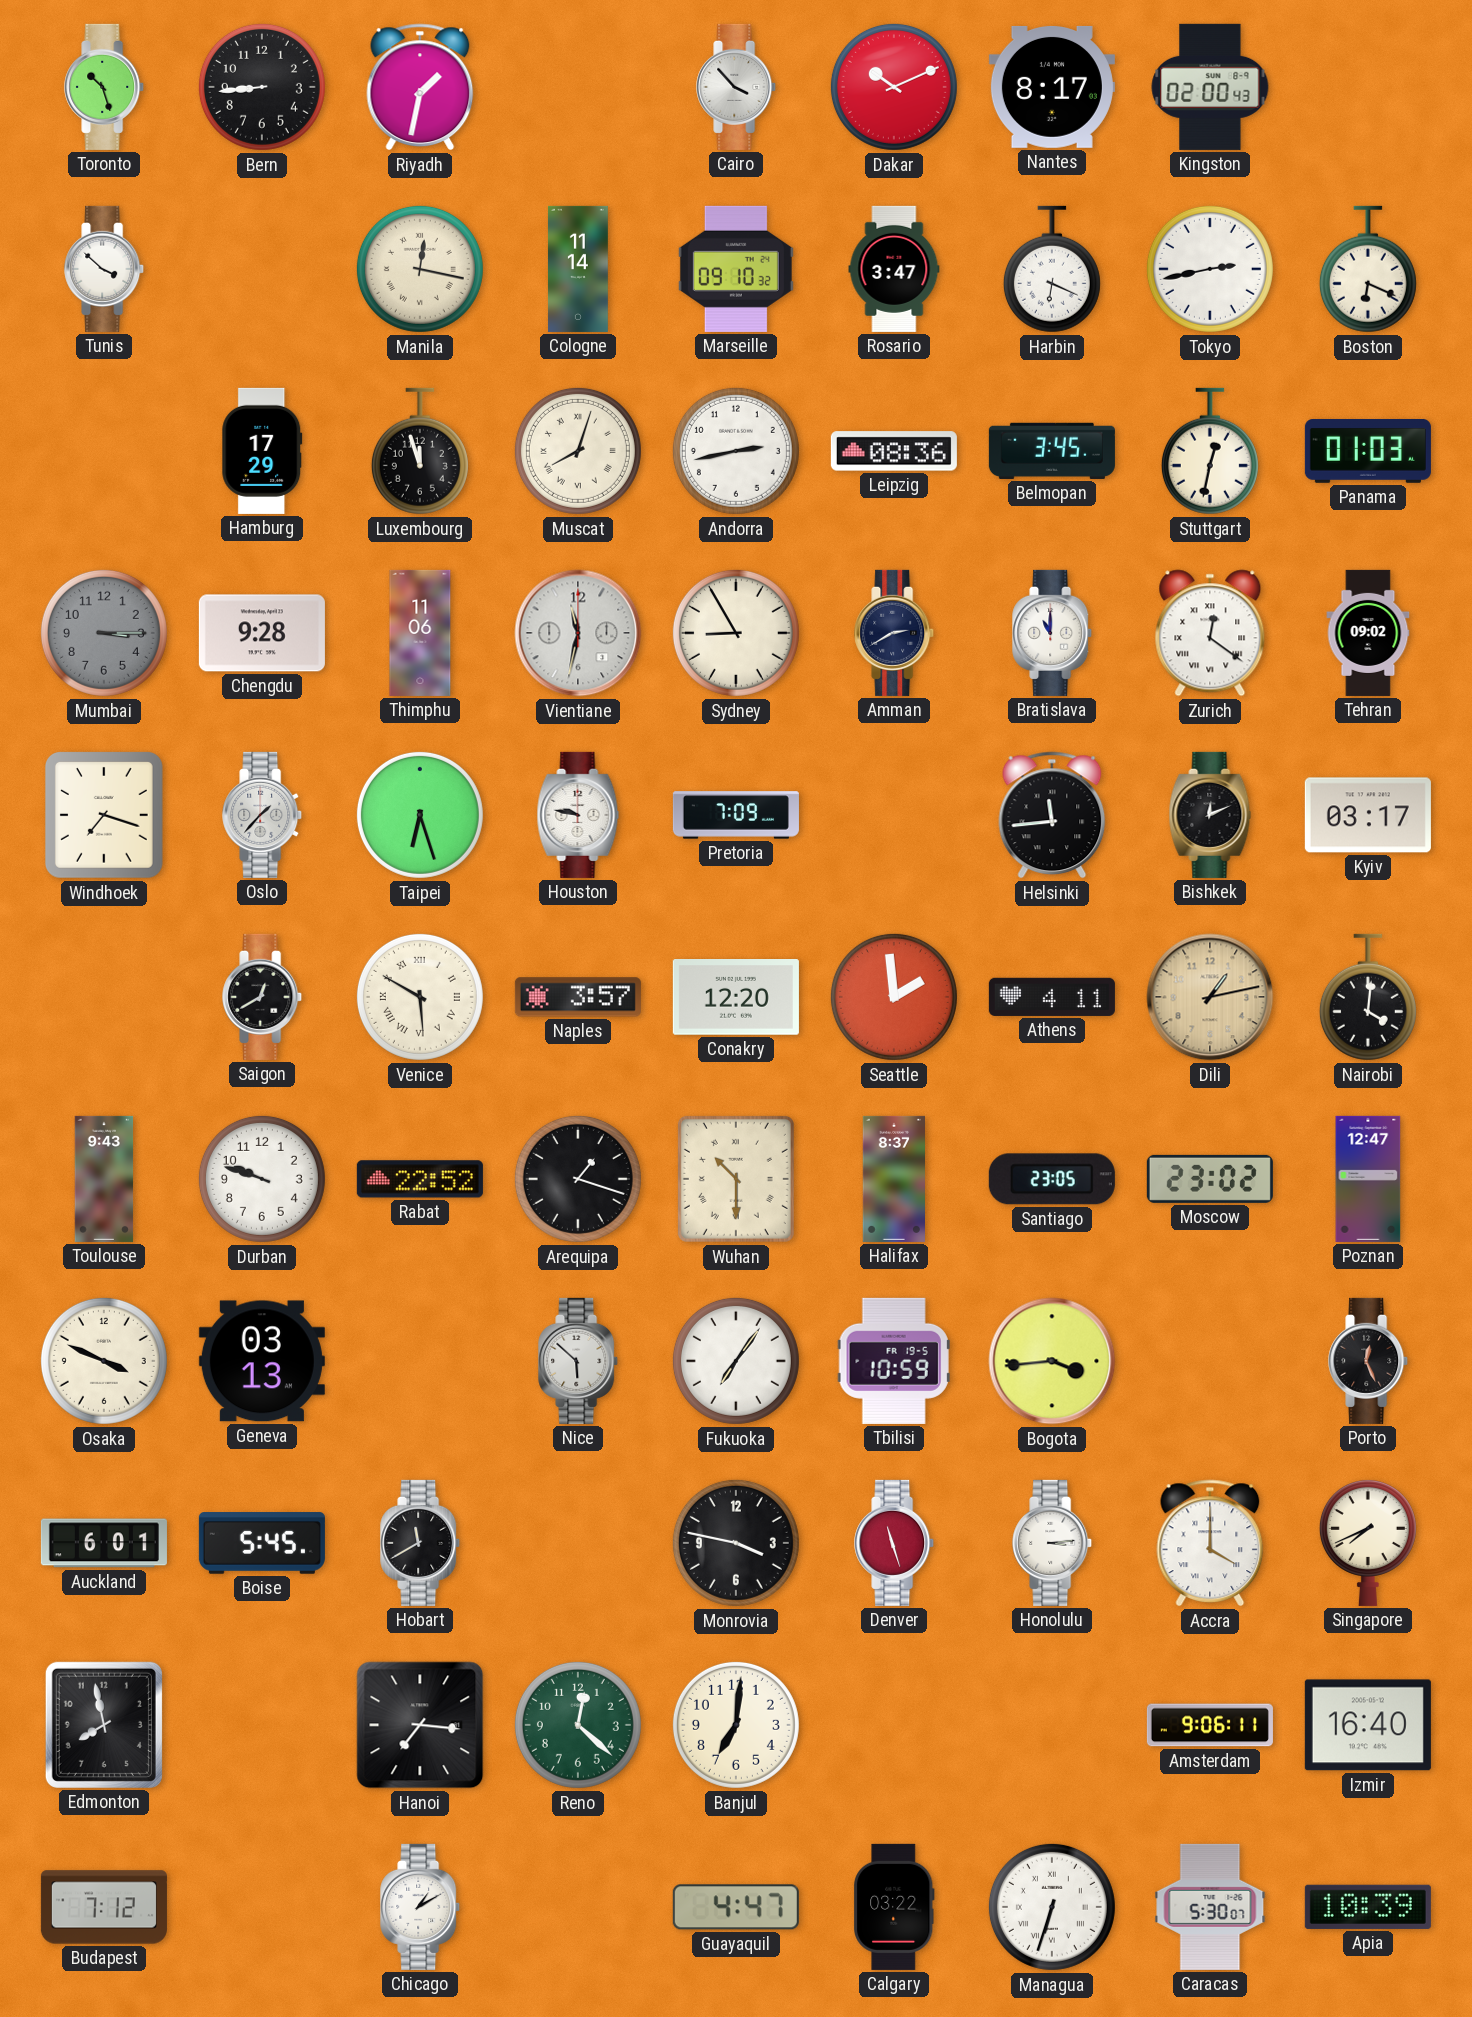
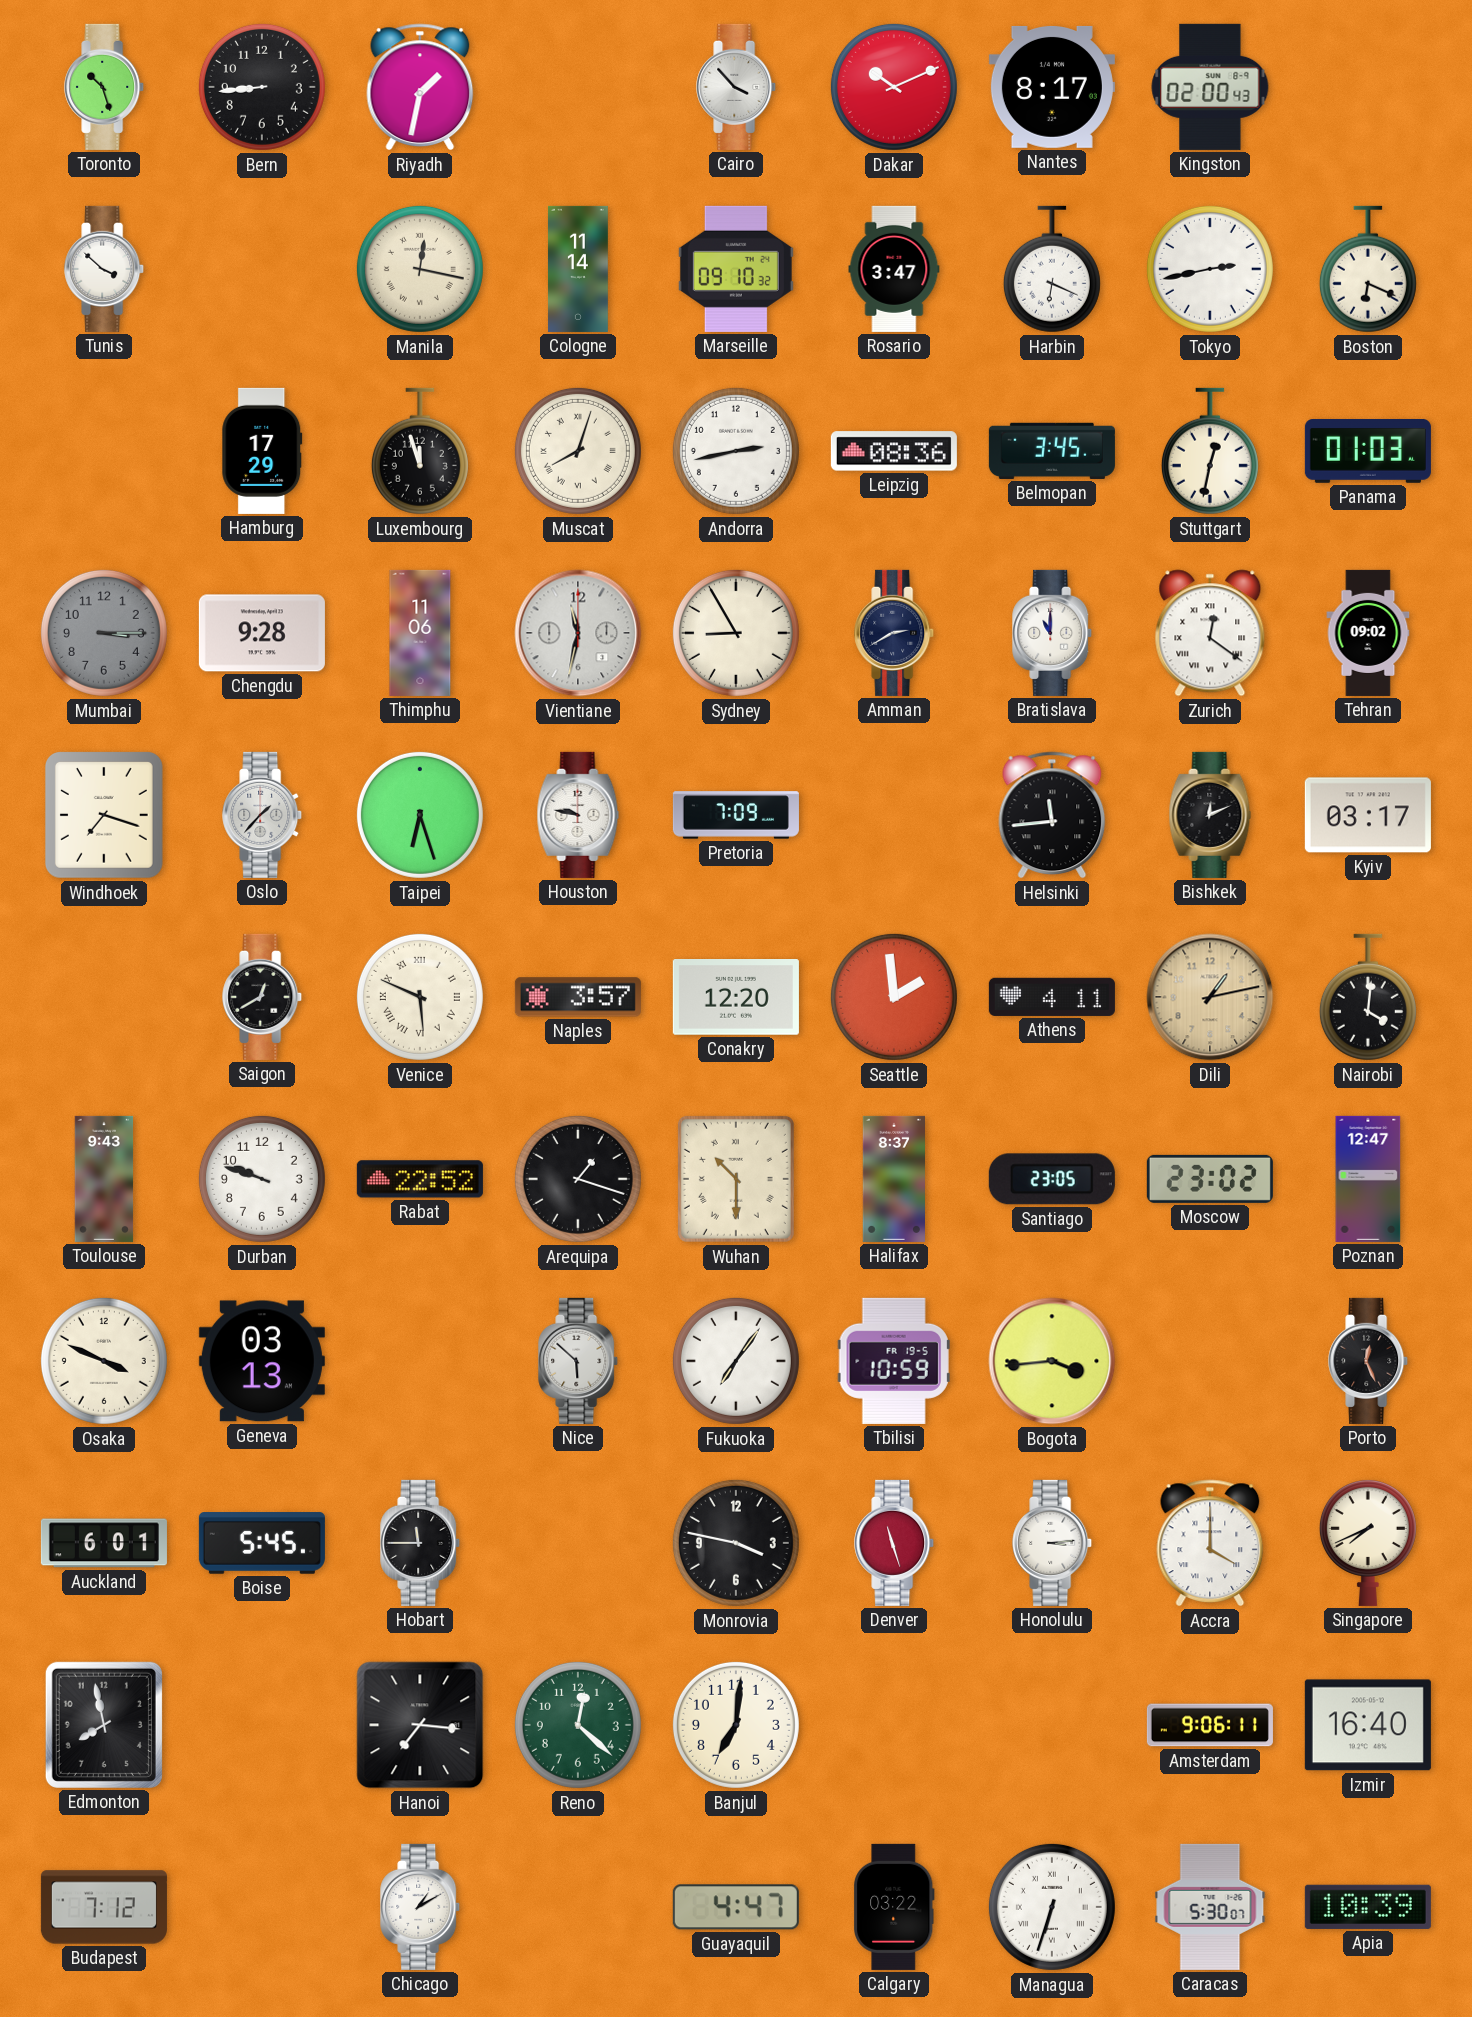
Venice: 5:50 -> 5:49
Hobart: 11:40 -> 11:45
